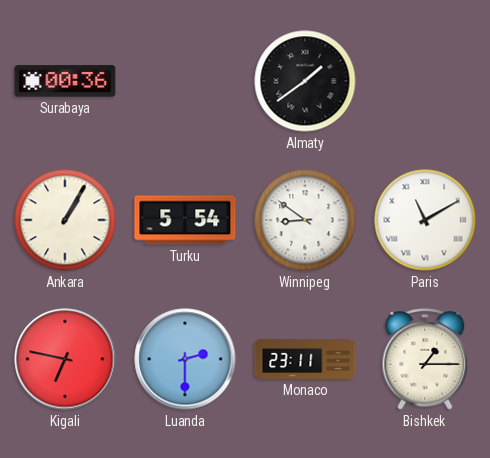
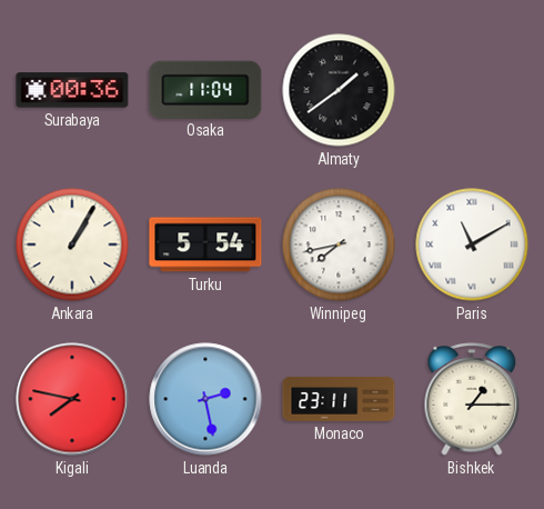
Osaka: none -> 11:04
Winnipeg: 8:51 -> 7:43
Kigali: 6:47 -> 7:47
Luanda: 2:30 -> 2:28
